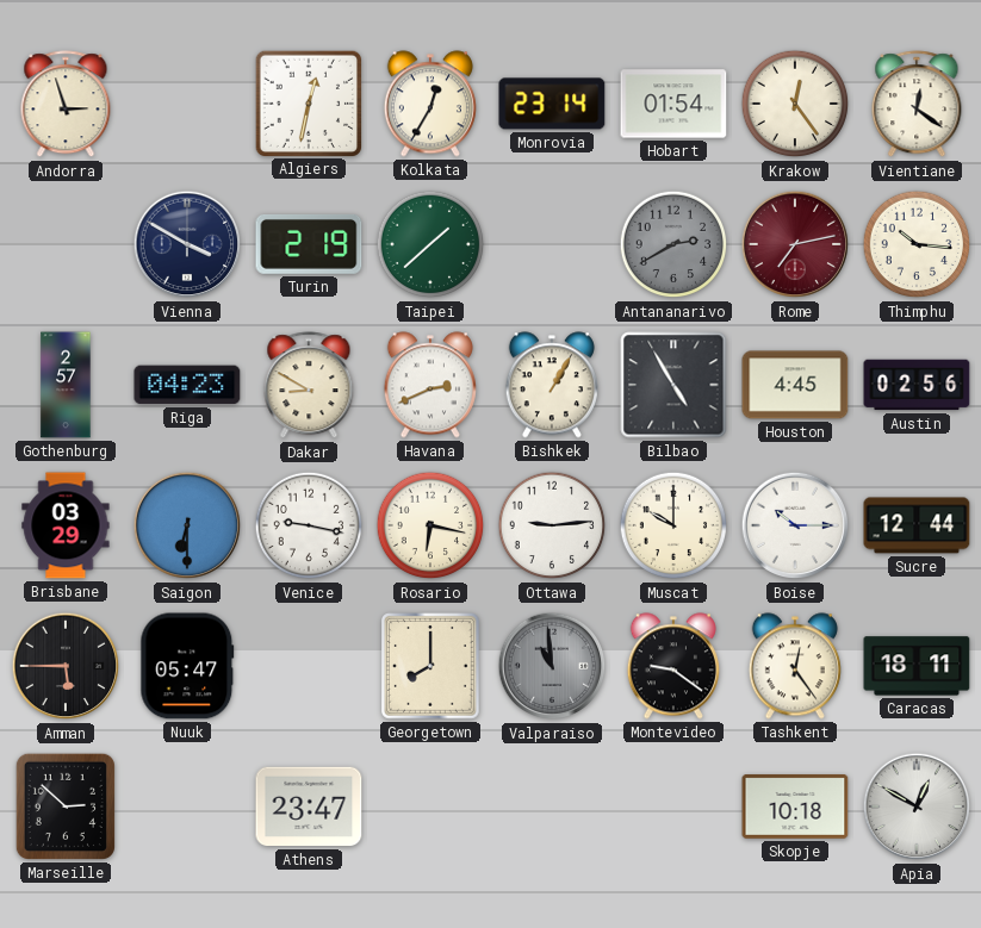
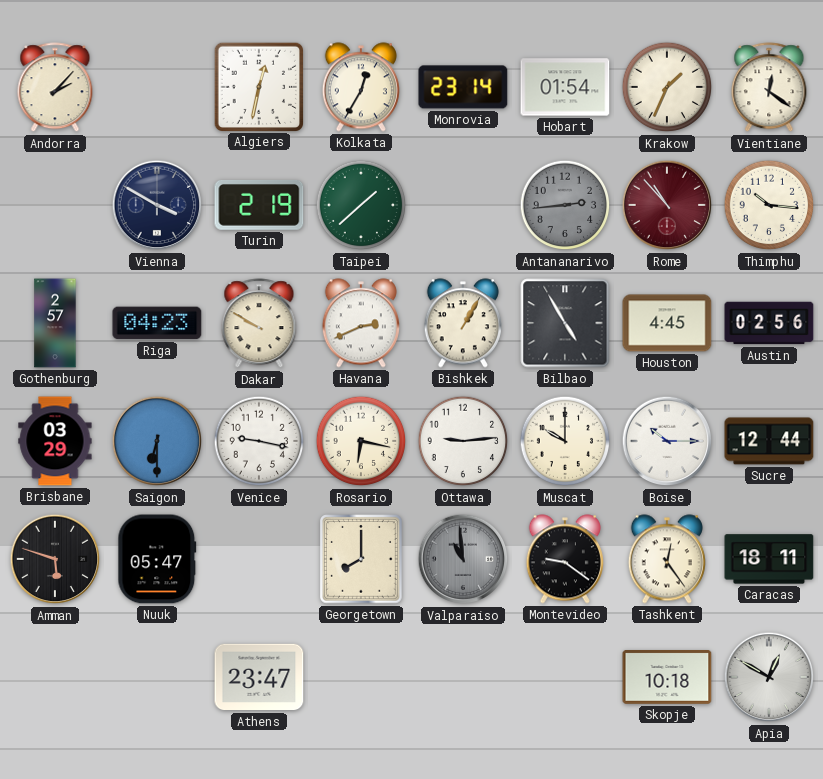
Andorra: 2:57 -> 2:07
Krakow: 12:24 -> 1:34
Antananarivo: 2:40 -> 2:44
Rome: 7:13 -> 10:53
Dakar: 8:50 -> 9:50
Amman: 5:45 -> 5:48
Marseille: 2:52 -> none
